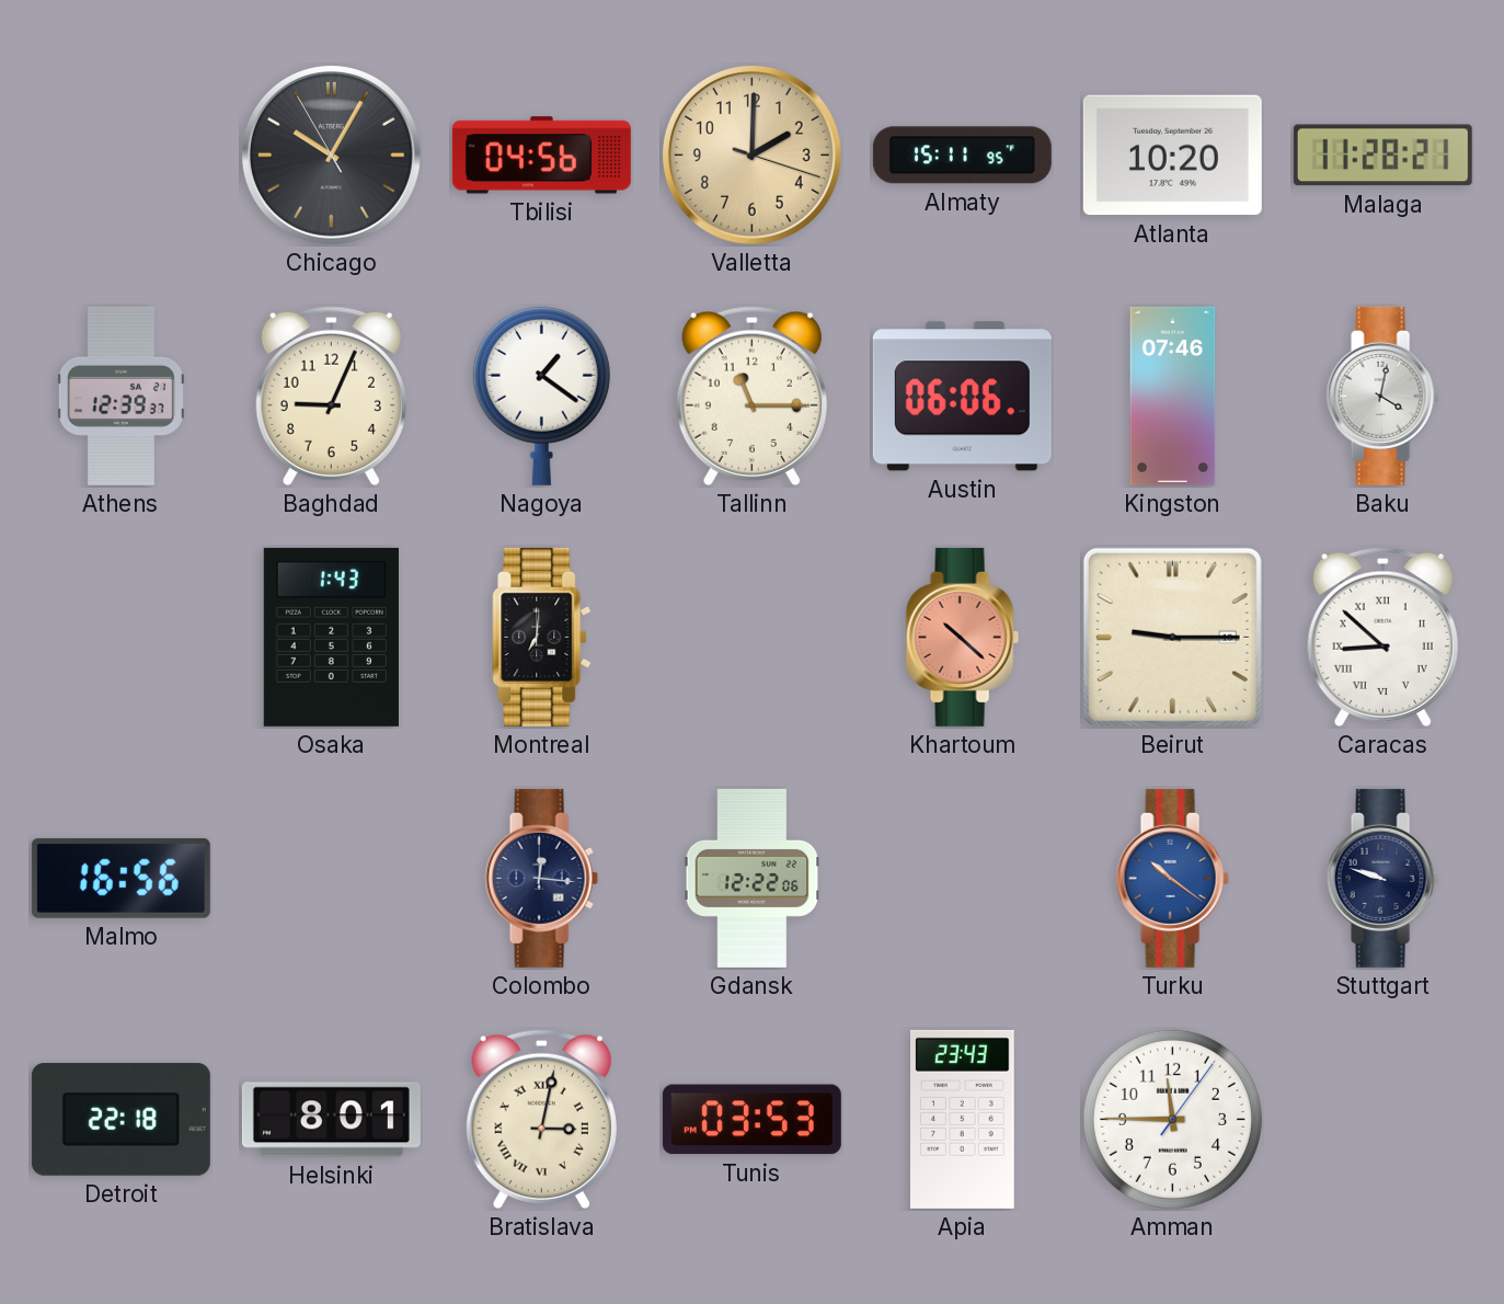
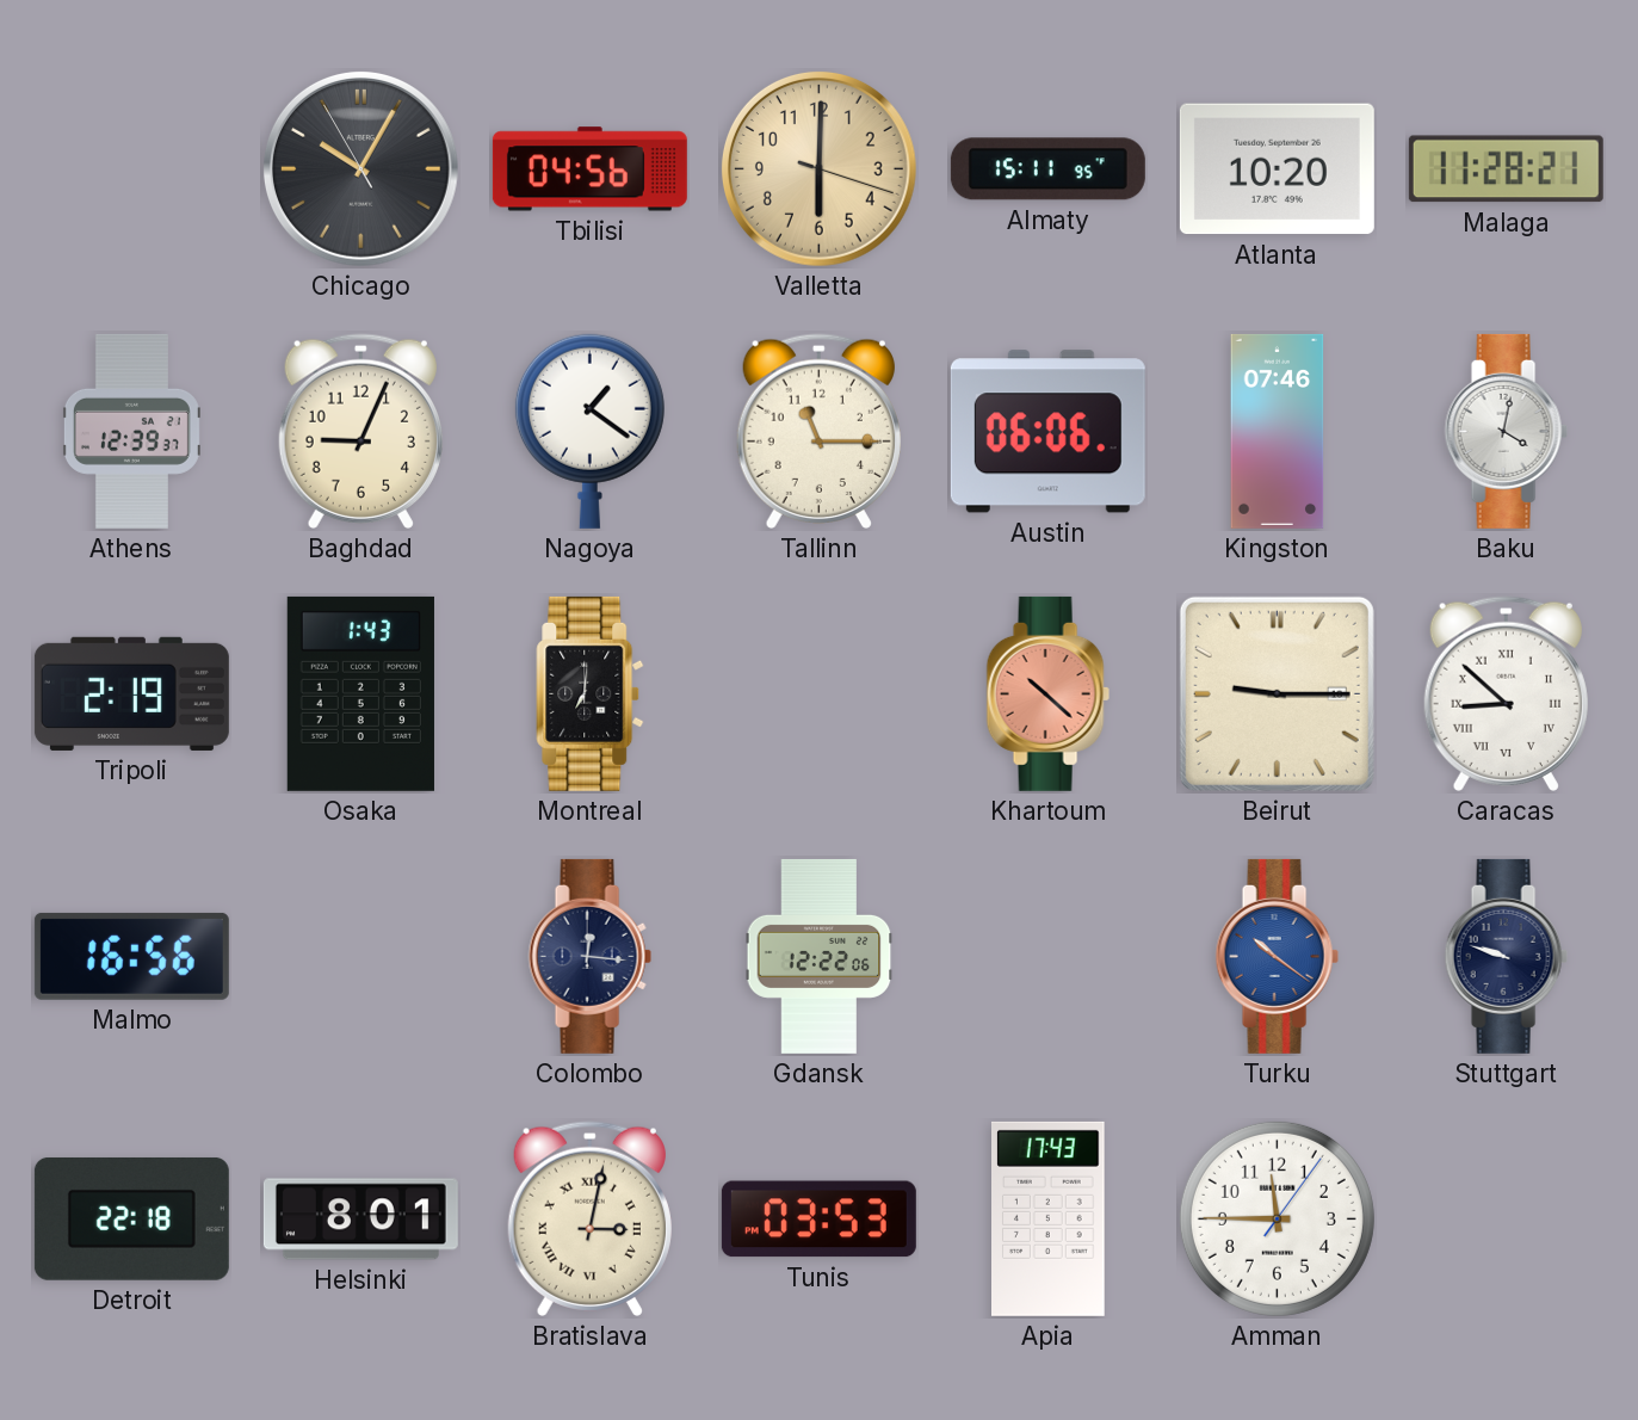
Valletta: 2:00 -> 6:00
Tripoli: none -> 2:19
Apia: 23:43 -> 17:43
